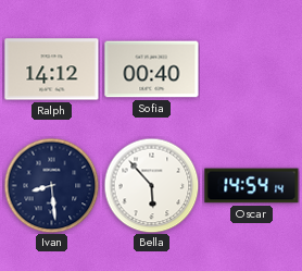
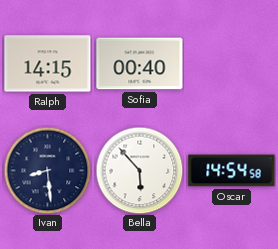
Ralph: 14:12 -> 14:15
Oscar: 14:54:14 -> 14:54:58
